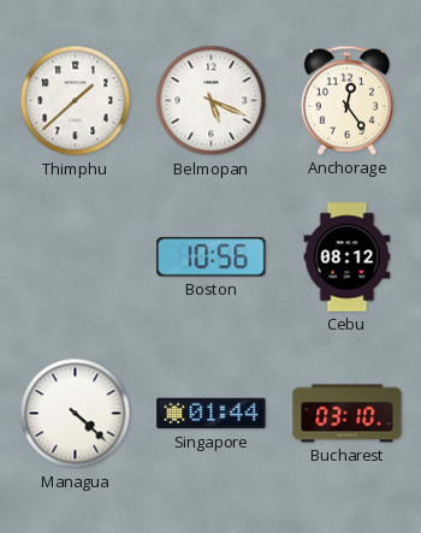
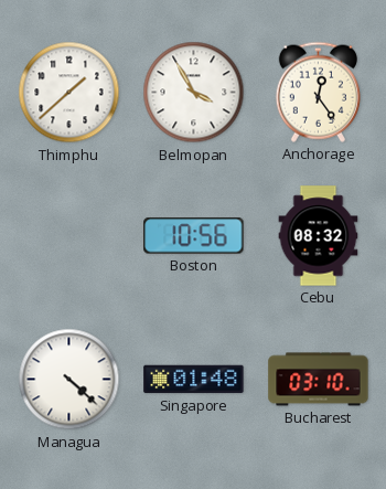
Belmopan: 5:19 -> 3:55
Cebu: 08:12 -> 08:32
Singapore: 01:44 -> 01:48
